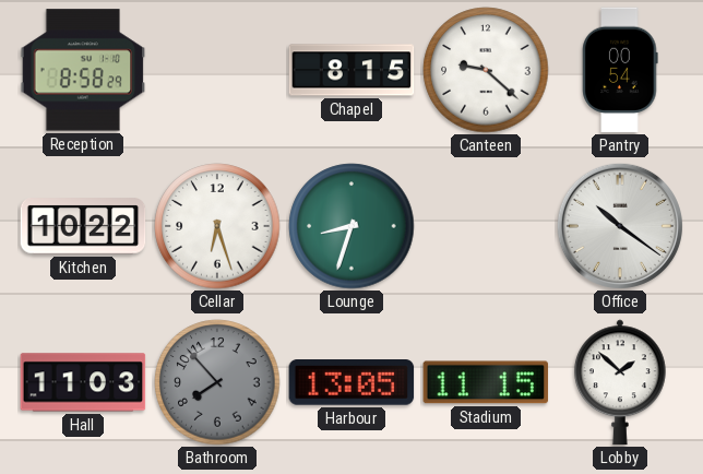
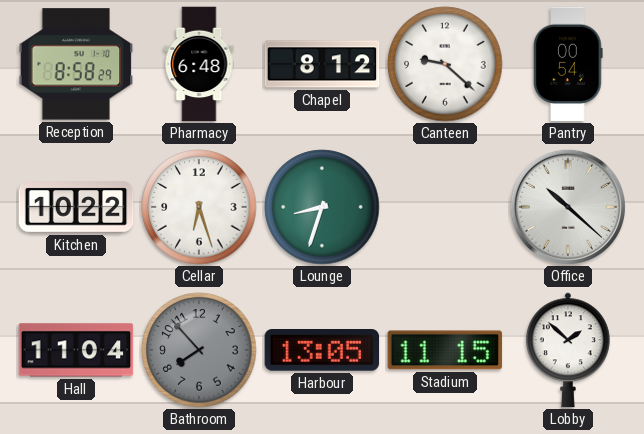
Pharmacy: none -> 6:48
Chapel: 8:15 -> 8:12
Office: 10:21 -> 10:22
Hall: 11:03 -> 11:04
